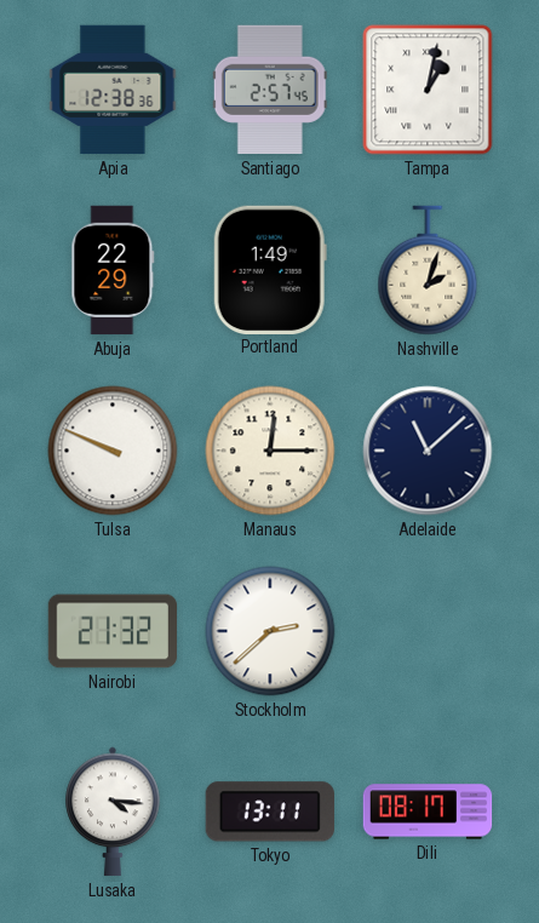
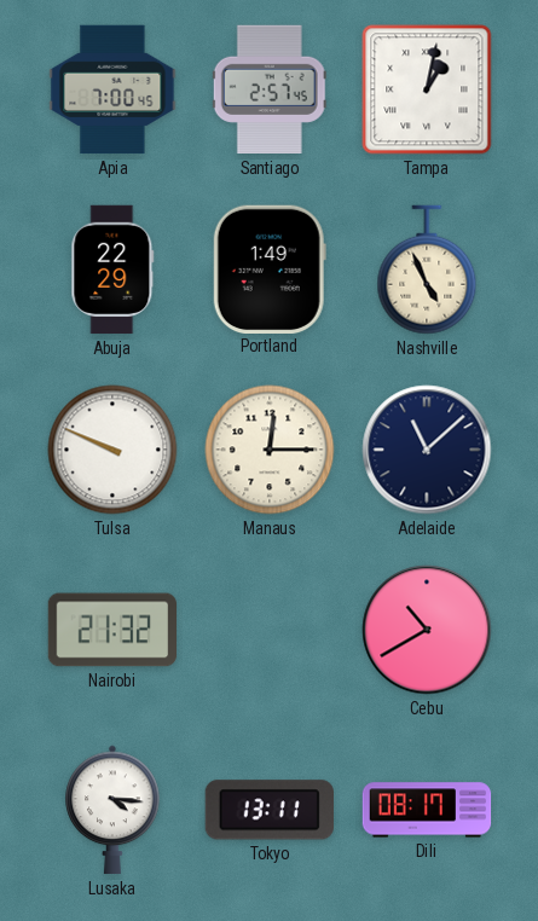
Apia: 12:38 -> 7:00
Nashville: 2:03 -> 4:56
Stockholm: 2:38 -> none
Cebu: none -> 10:40
